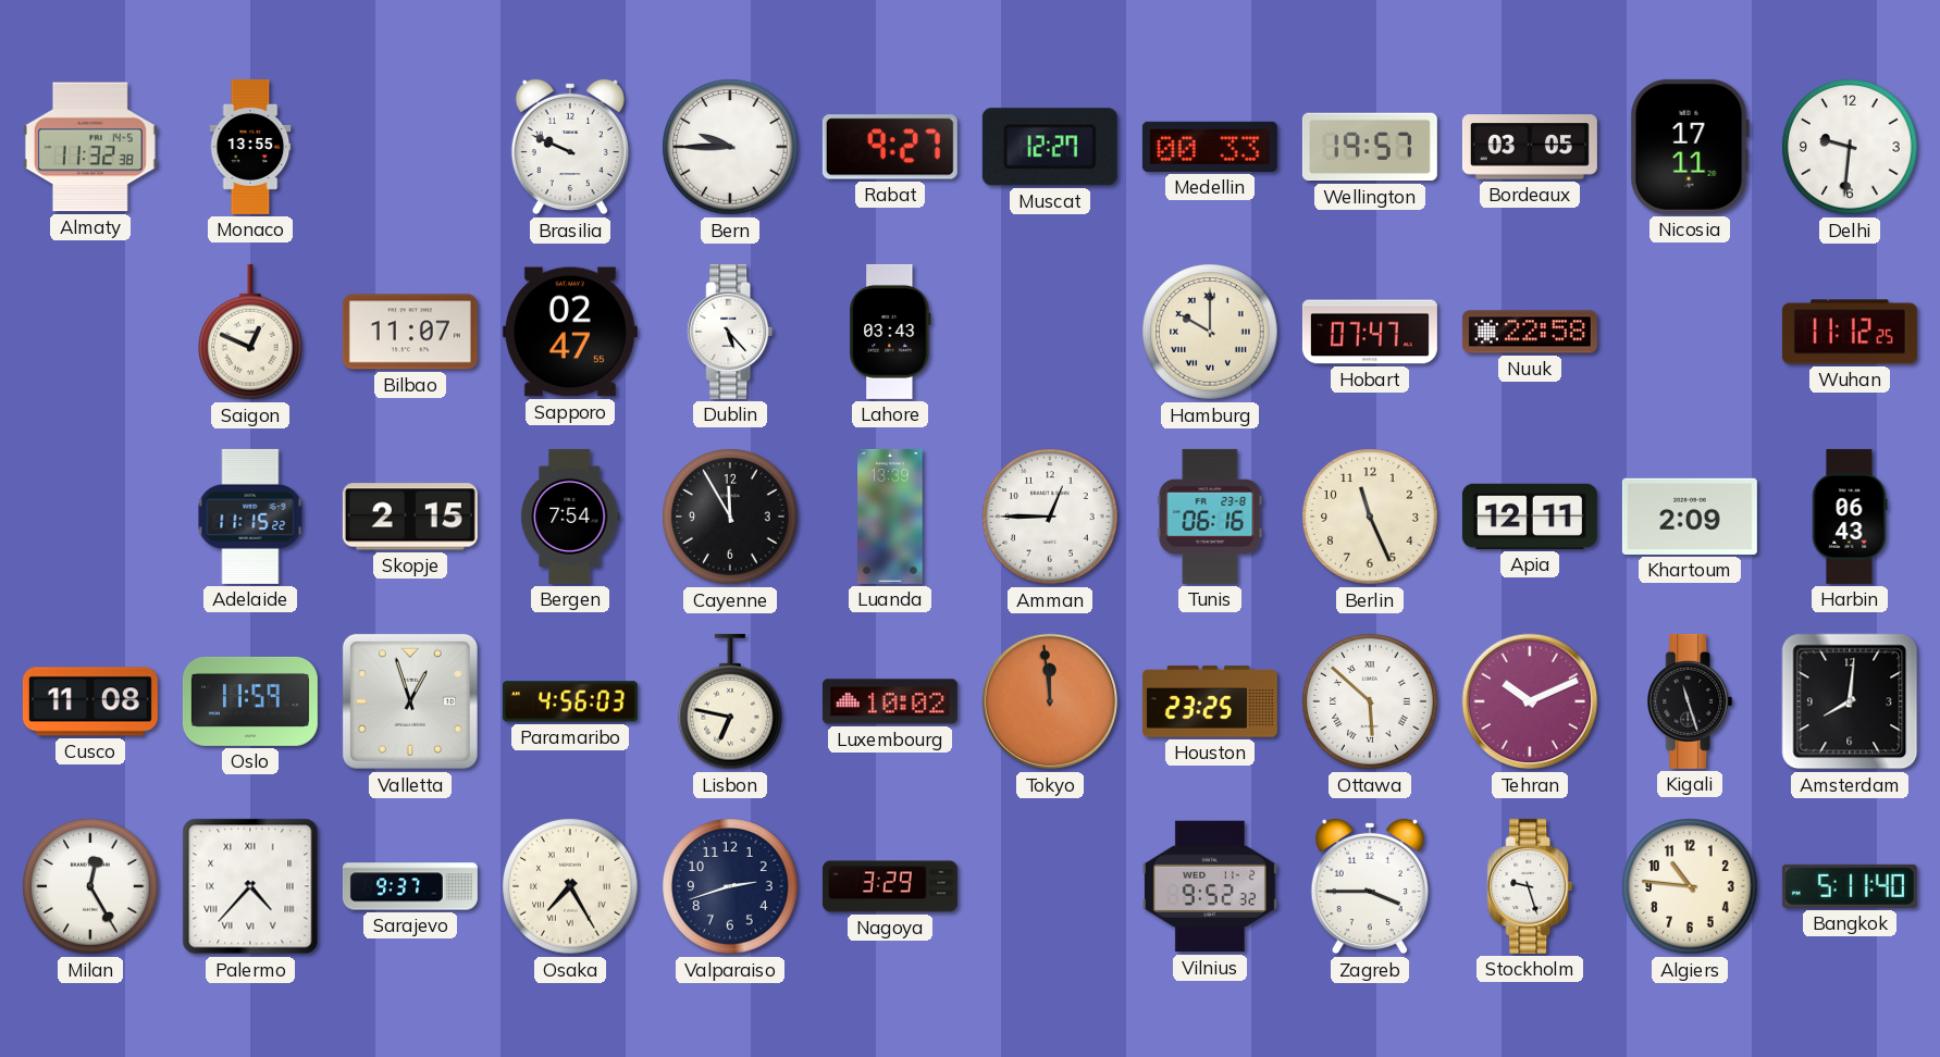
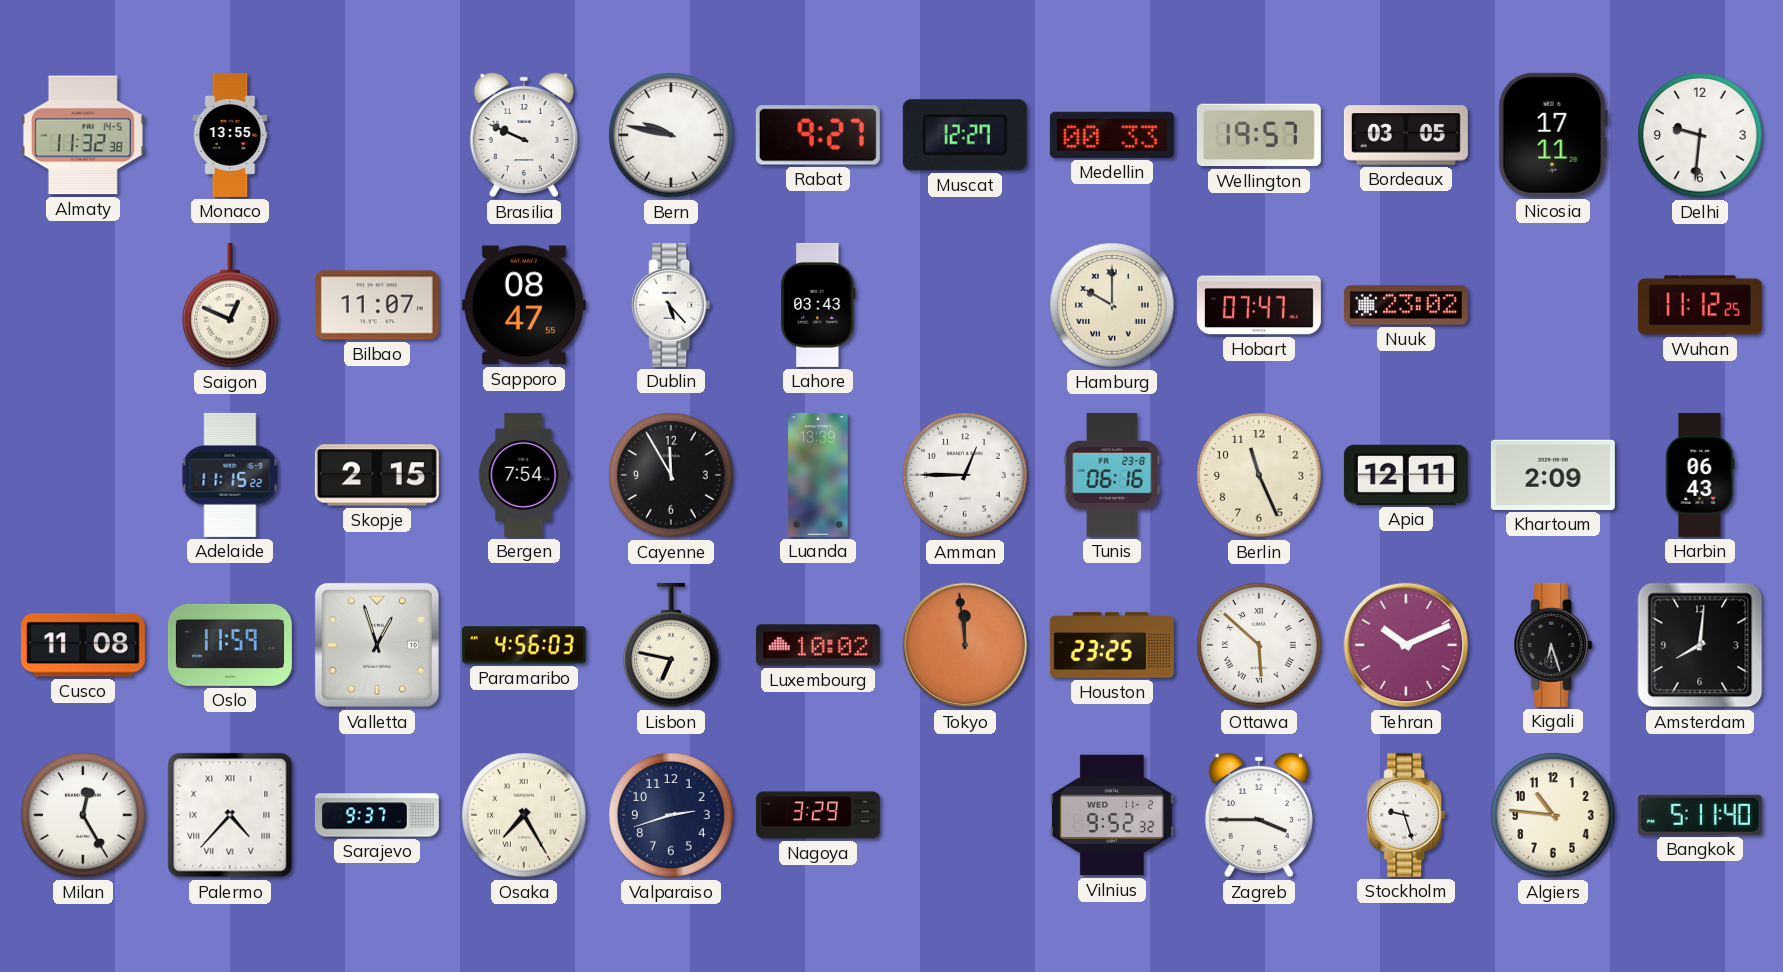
Bern: 9:45 -> 9:47
Sapporo: 02:47 -> 08:47
Nuuk: 22:58 -> 23:02
Kigali: 11:27 -> 6:27
